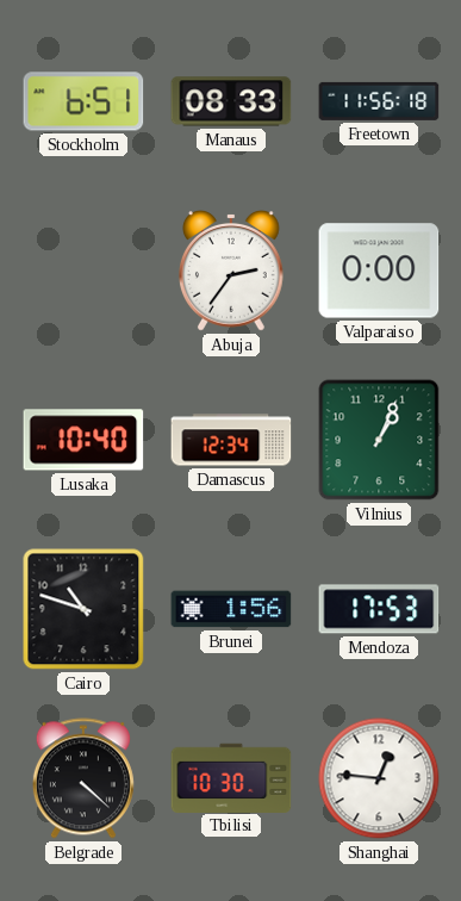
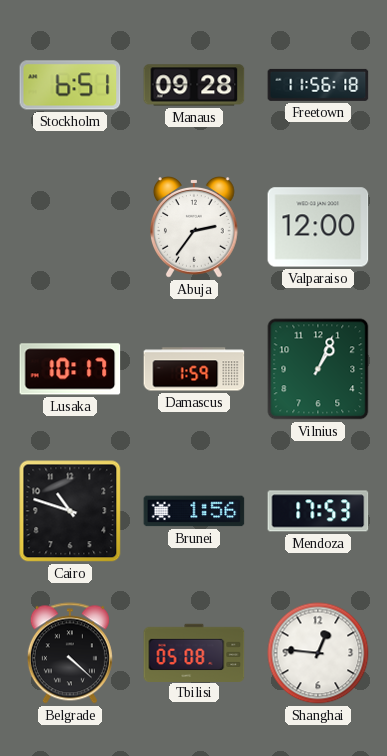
Manaus: 08:33 -> 09:28
Valparaiso: 0:00 -> 12:00
Lusaka: 10:40 -> 10:17
Damascus: 12:34 -> 1:59
Tbilisi: 10:30 -> 05:08
